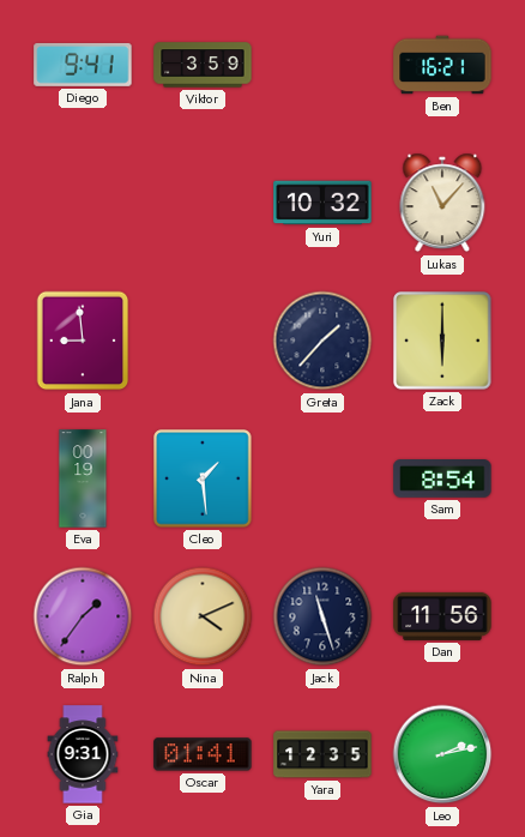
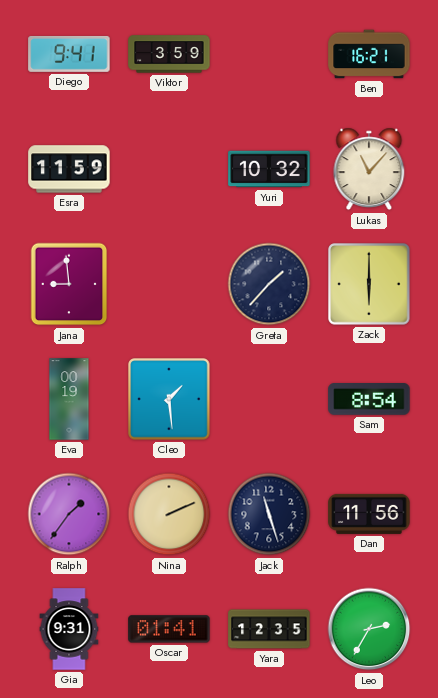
Esra: none -> 11:59
Nina: 4:11 -> 2:11
Leo: 2:13 -> 2:35
